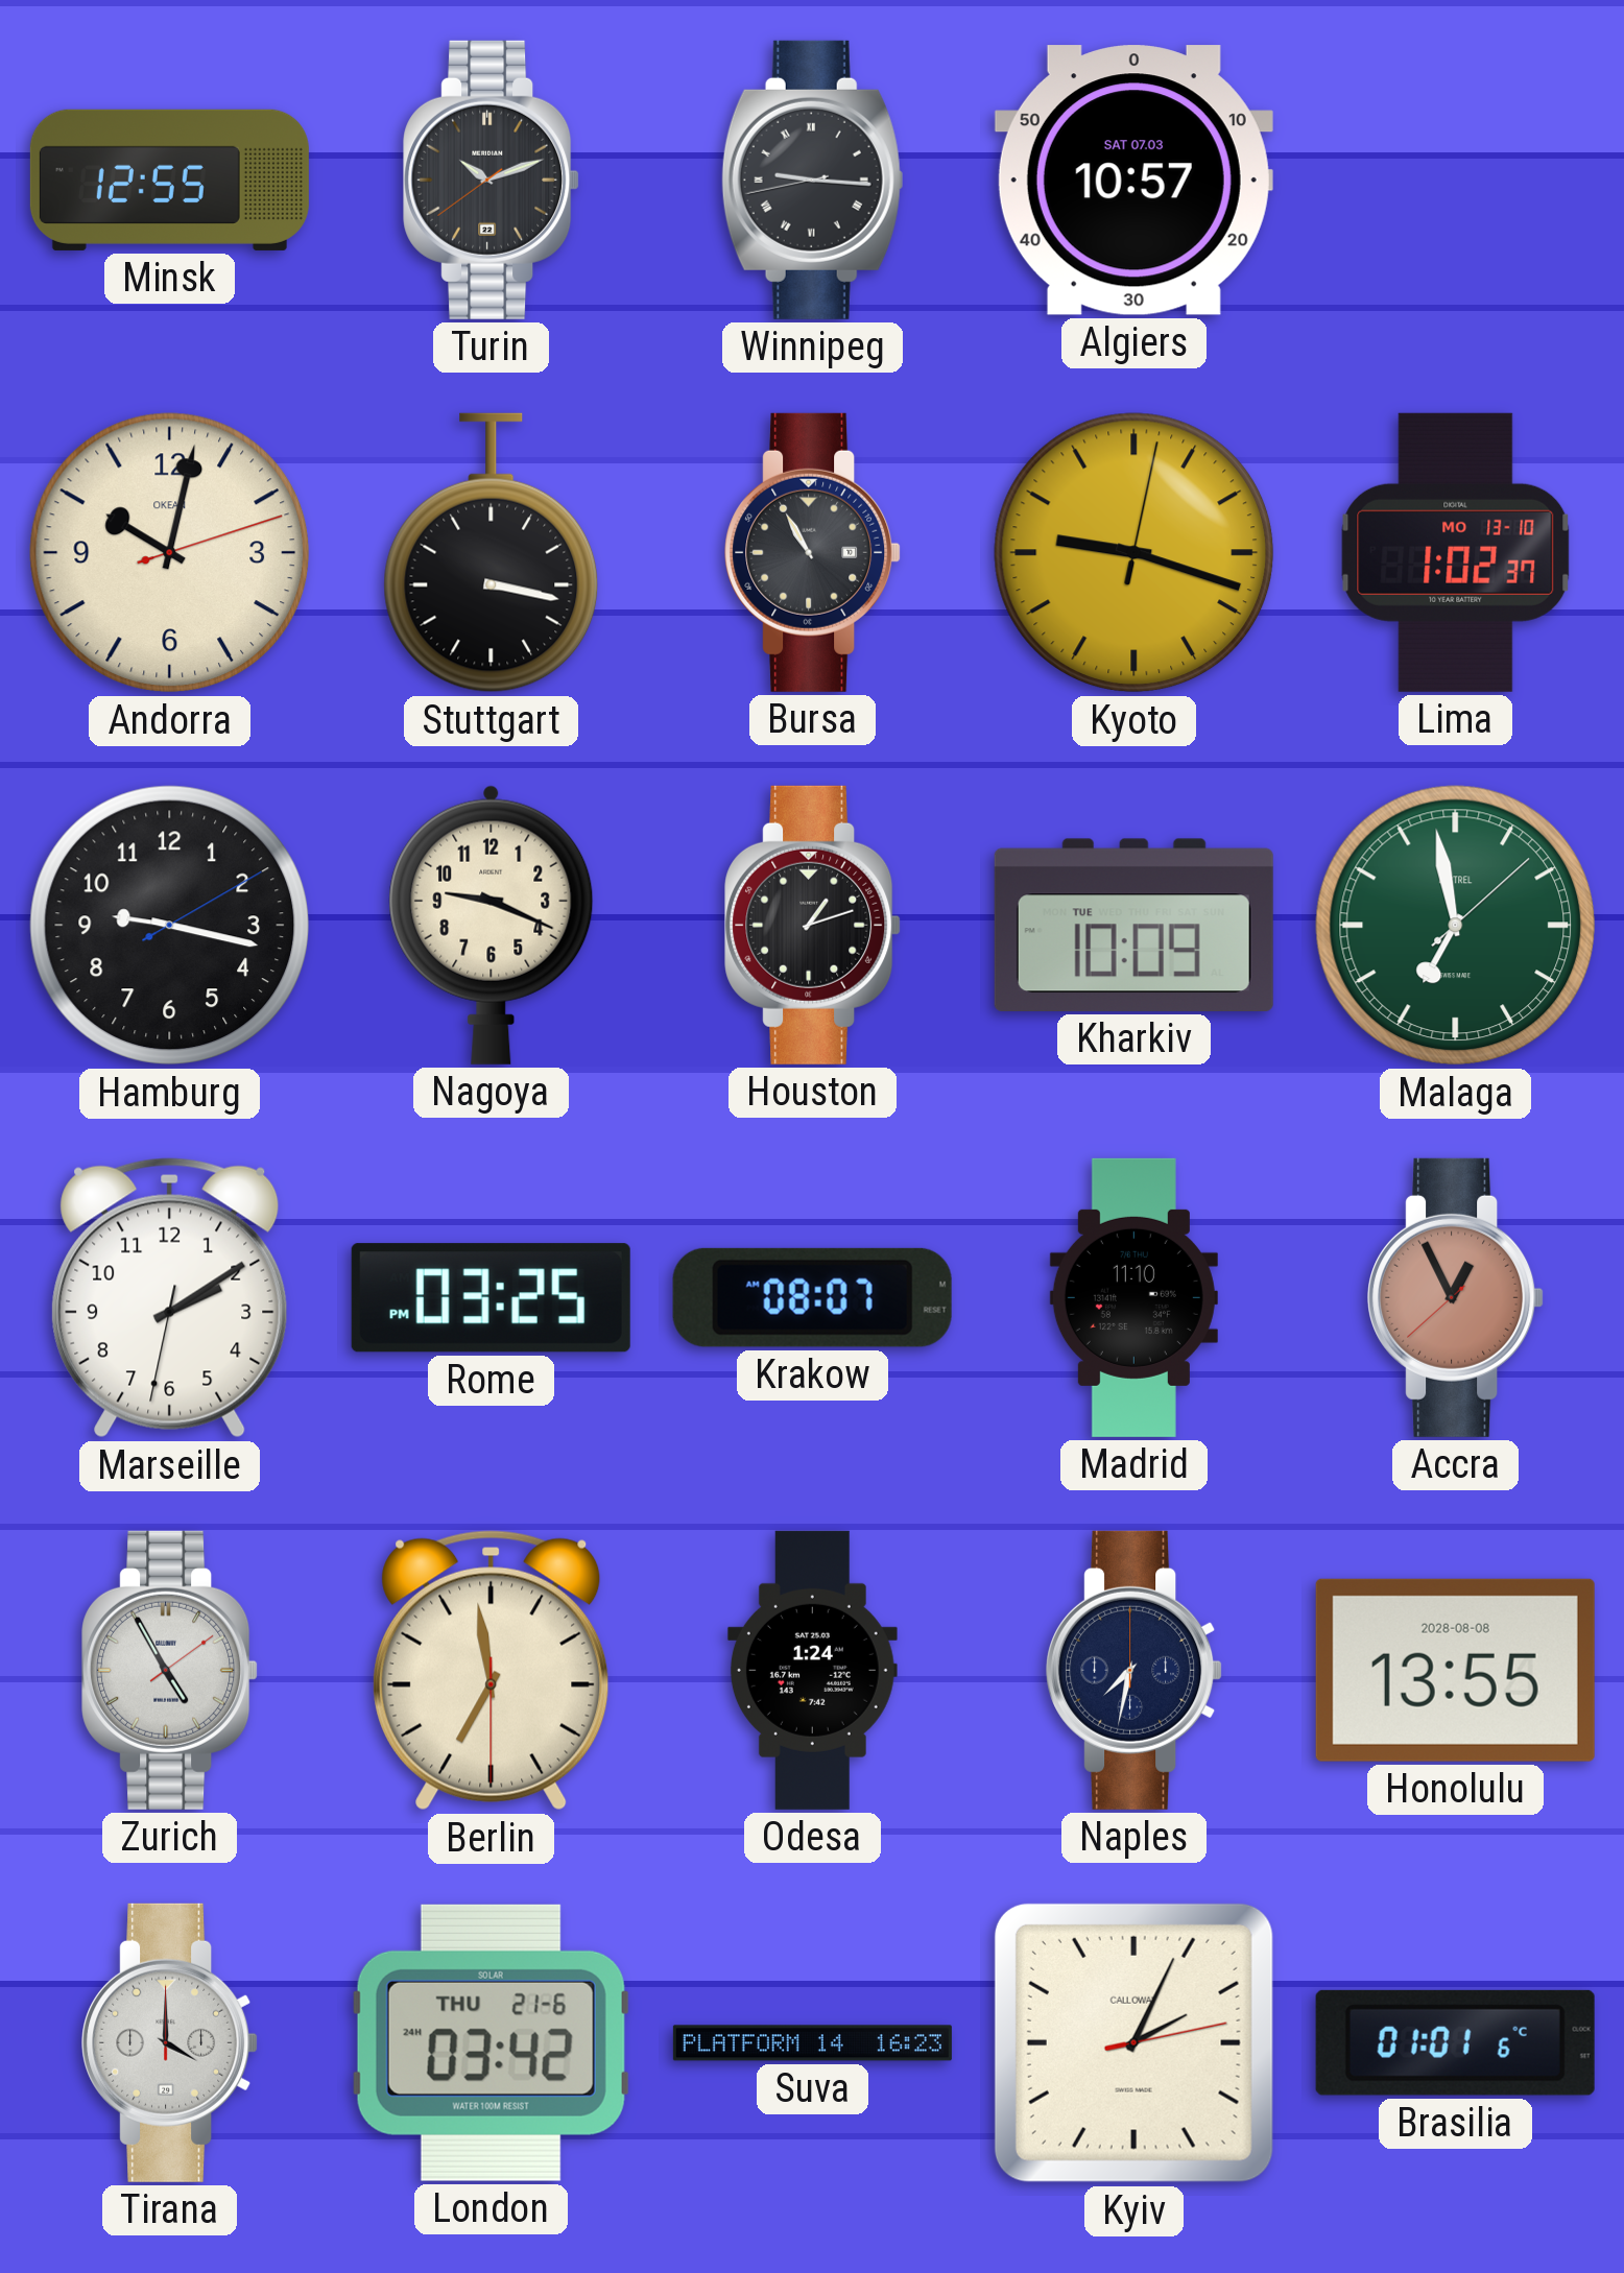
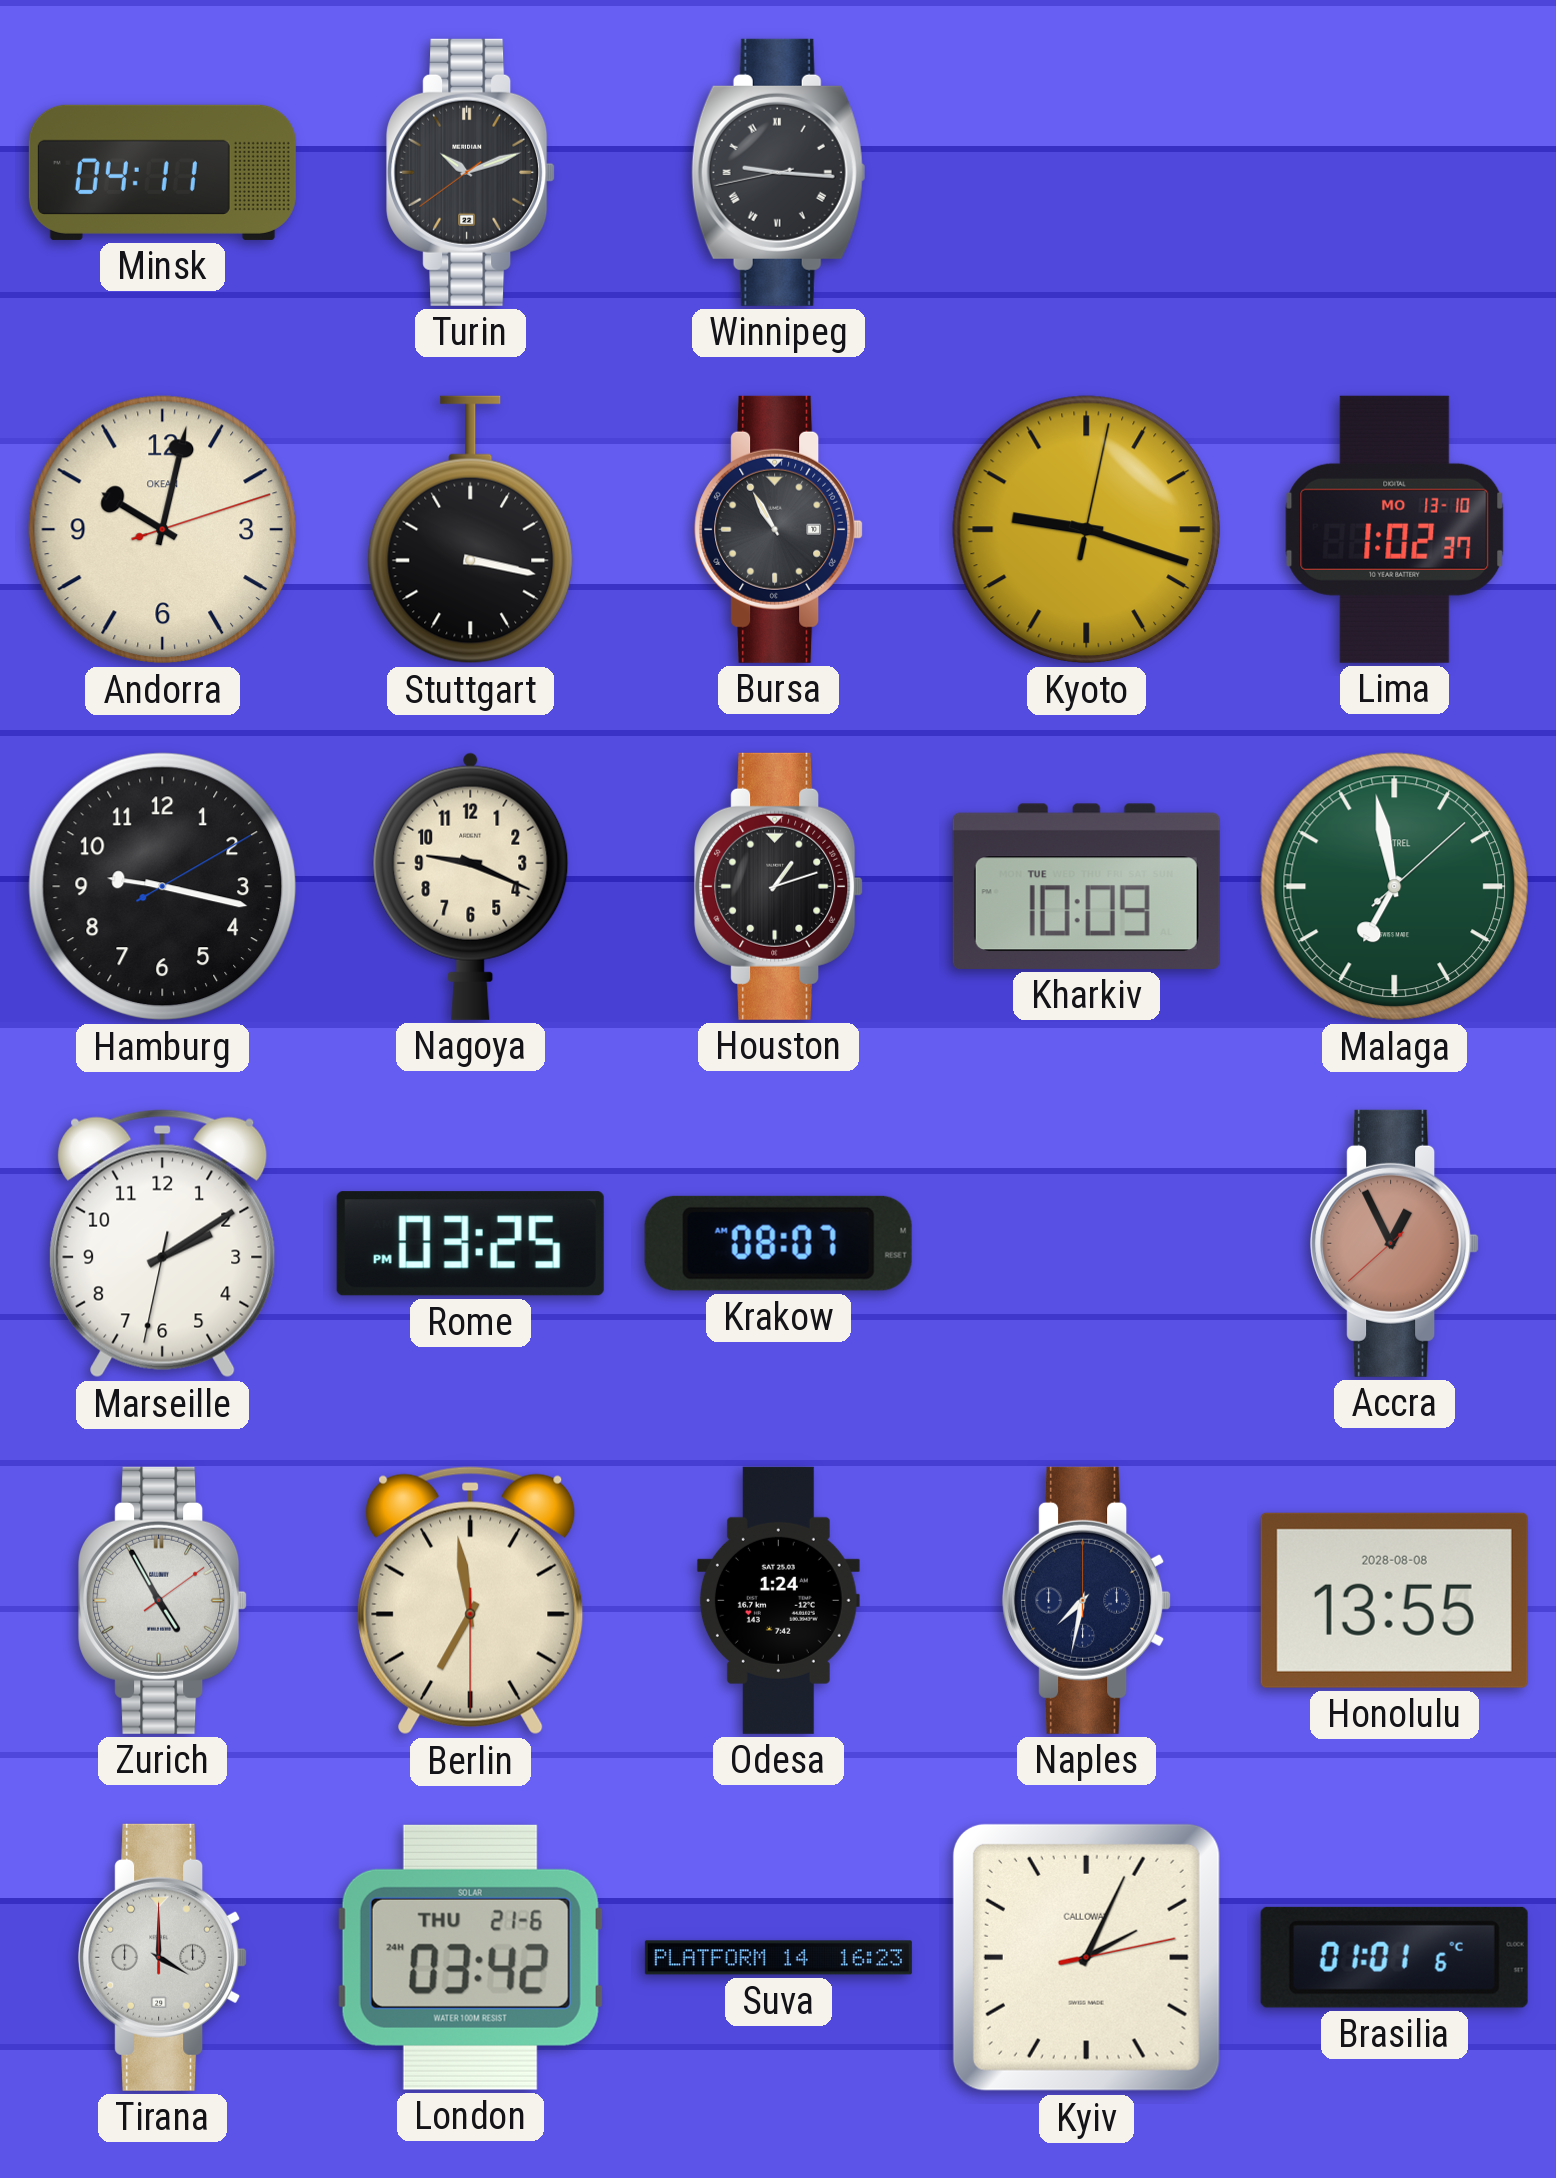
Minsk: 12:55 -> 04:11
Algiers: 10:57 -> none
Madrid: 11:10 -> none
